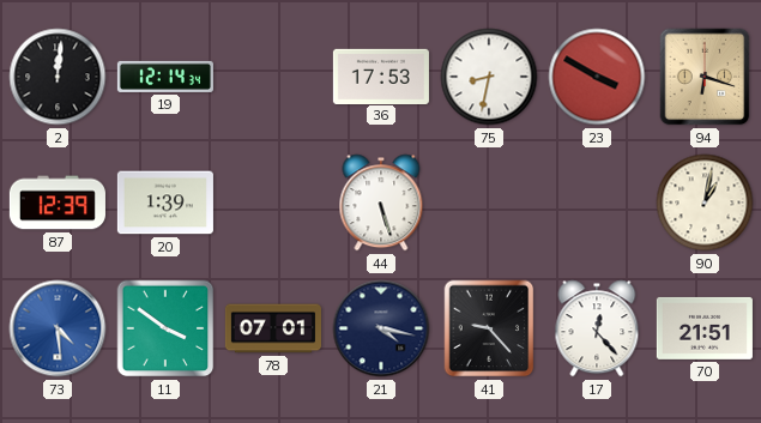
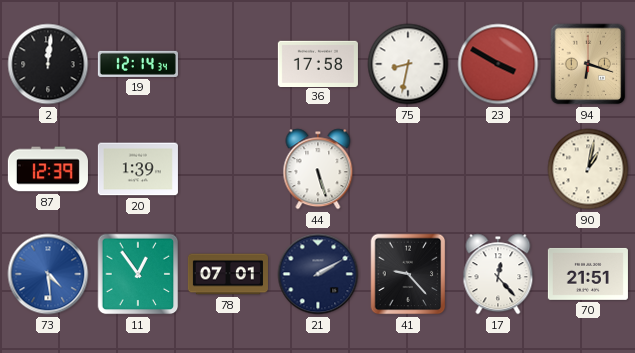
36: 17:53 -> 17:58
11: 3:51 -> 12:54
21: 4:17 -> 2:10
